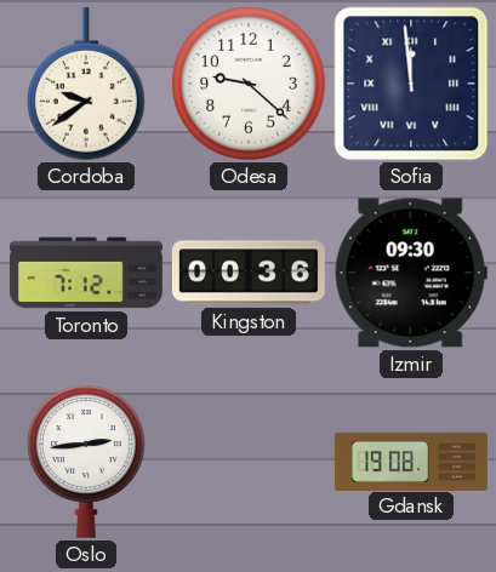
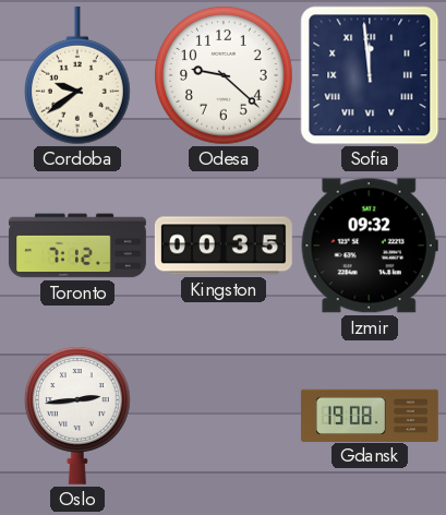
Kingston: 00:36 -> 00:35
Izmir: 09:30 -> 09:32
